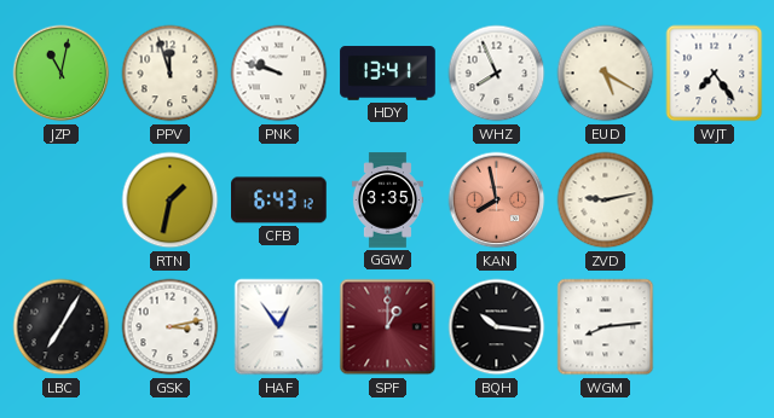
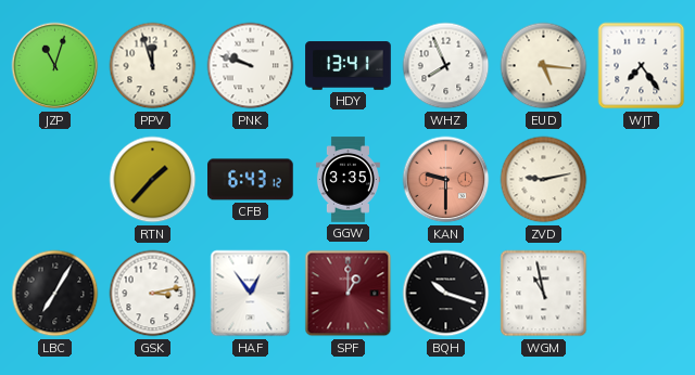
JZP: 11:02 -> 11:03
EUD: 5:20 -> 5:16
RTN: 1:32 -> 1:37
KAN: 7:58 -> 9:30
BQH: 10:16 -> 10:18
WGM: 8:14 -> 10:58
